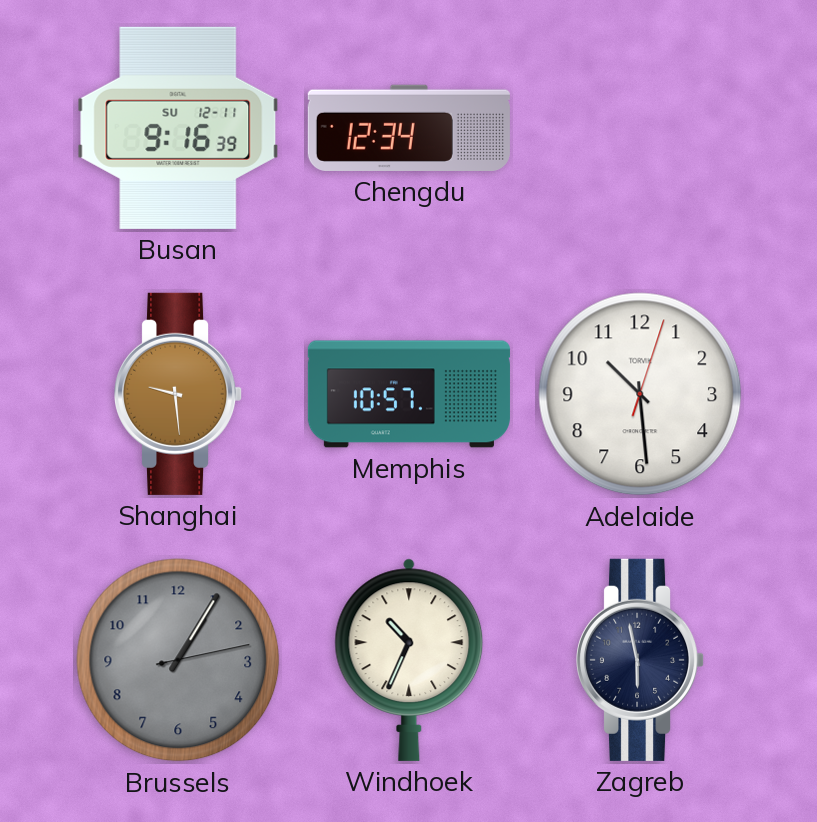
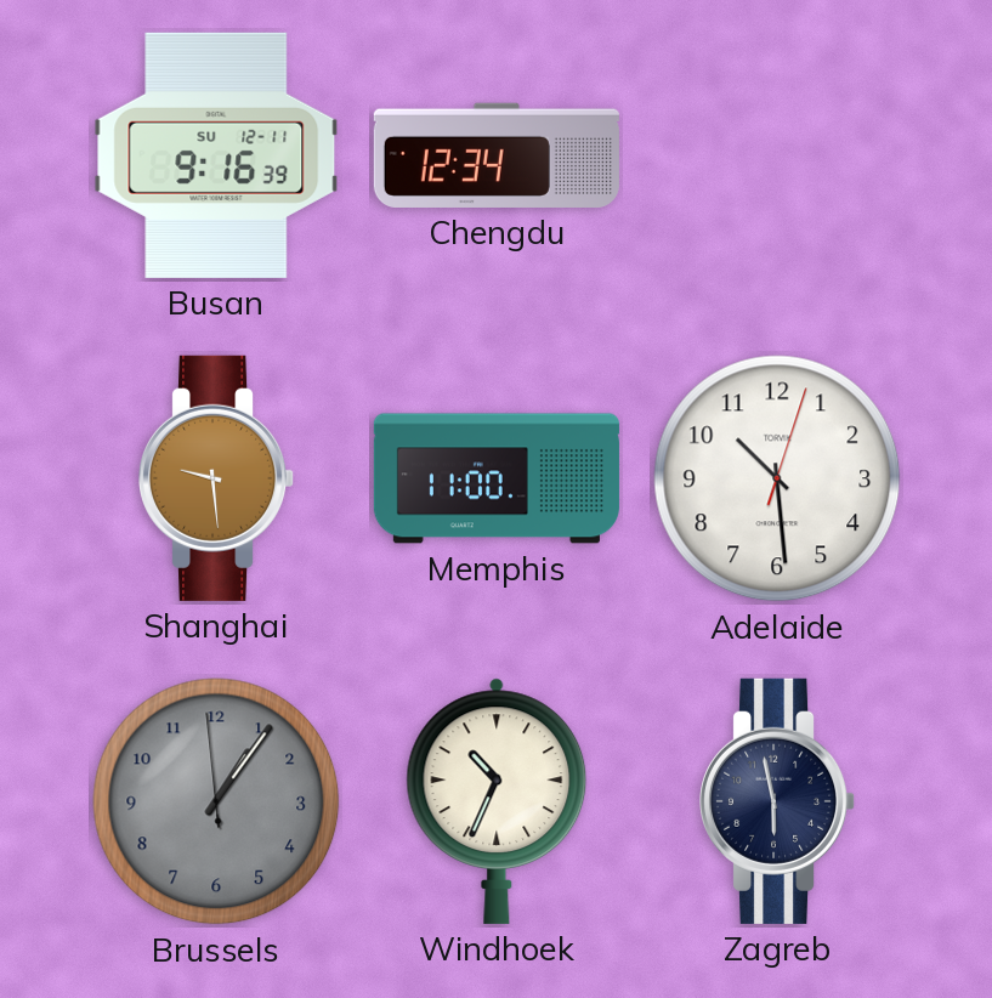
Memphis: 10:57 -> 11:00
Brussels: 1:05:13 -> 1:05:59
